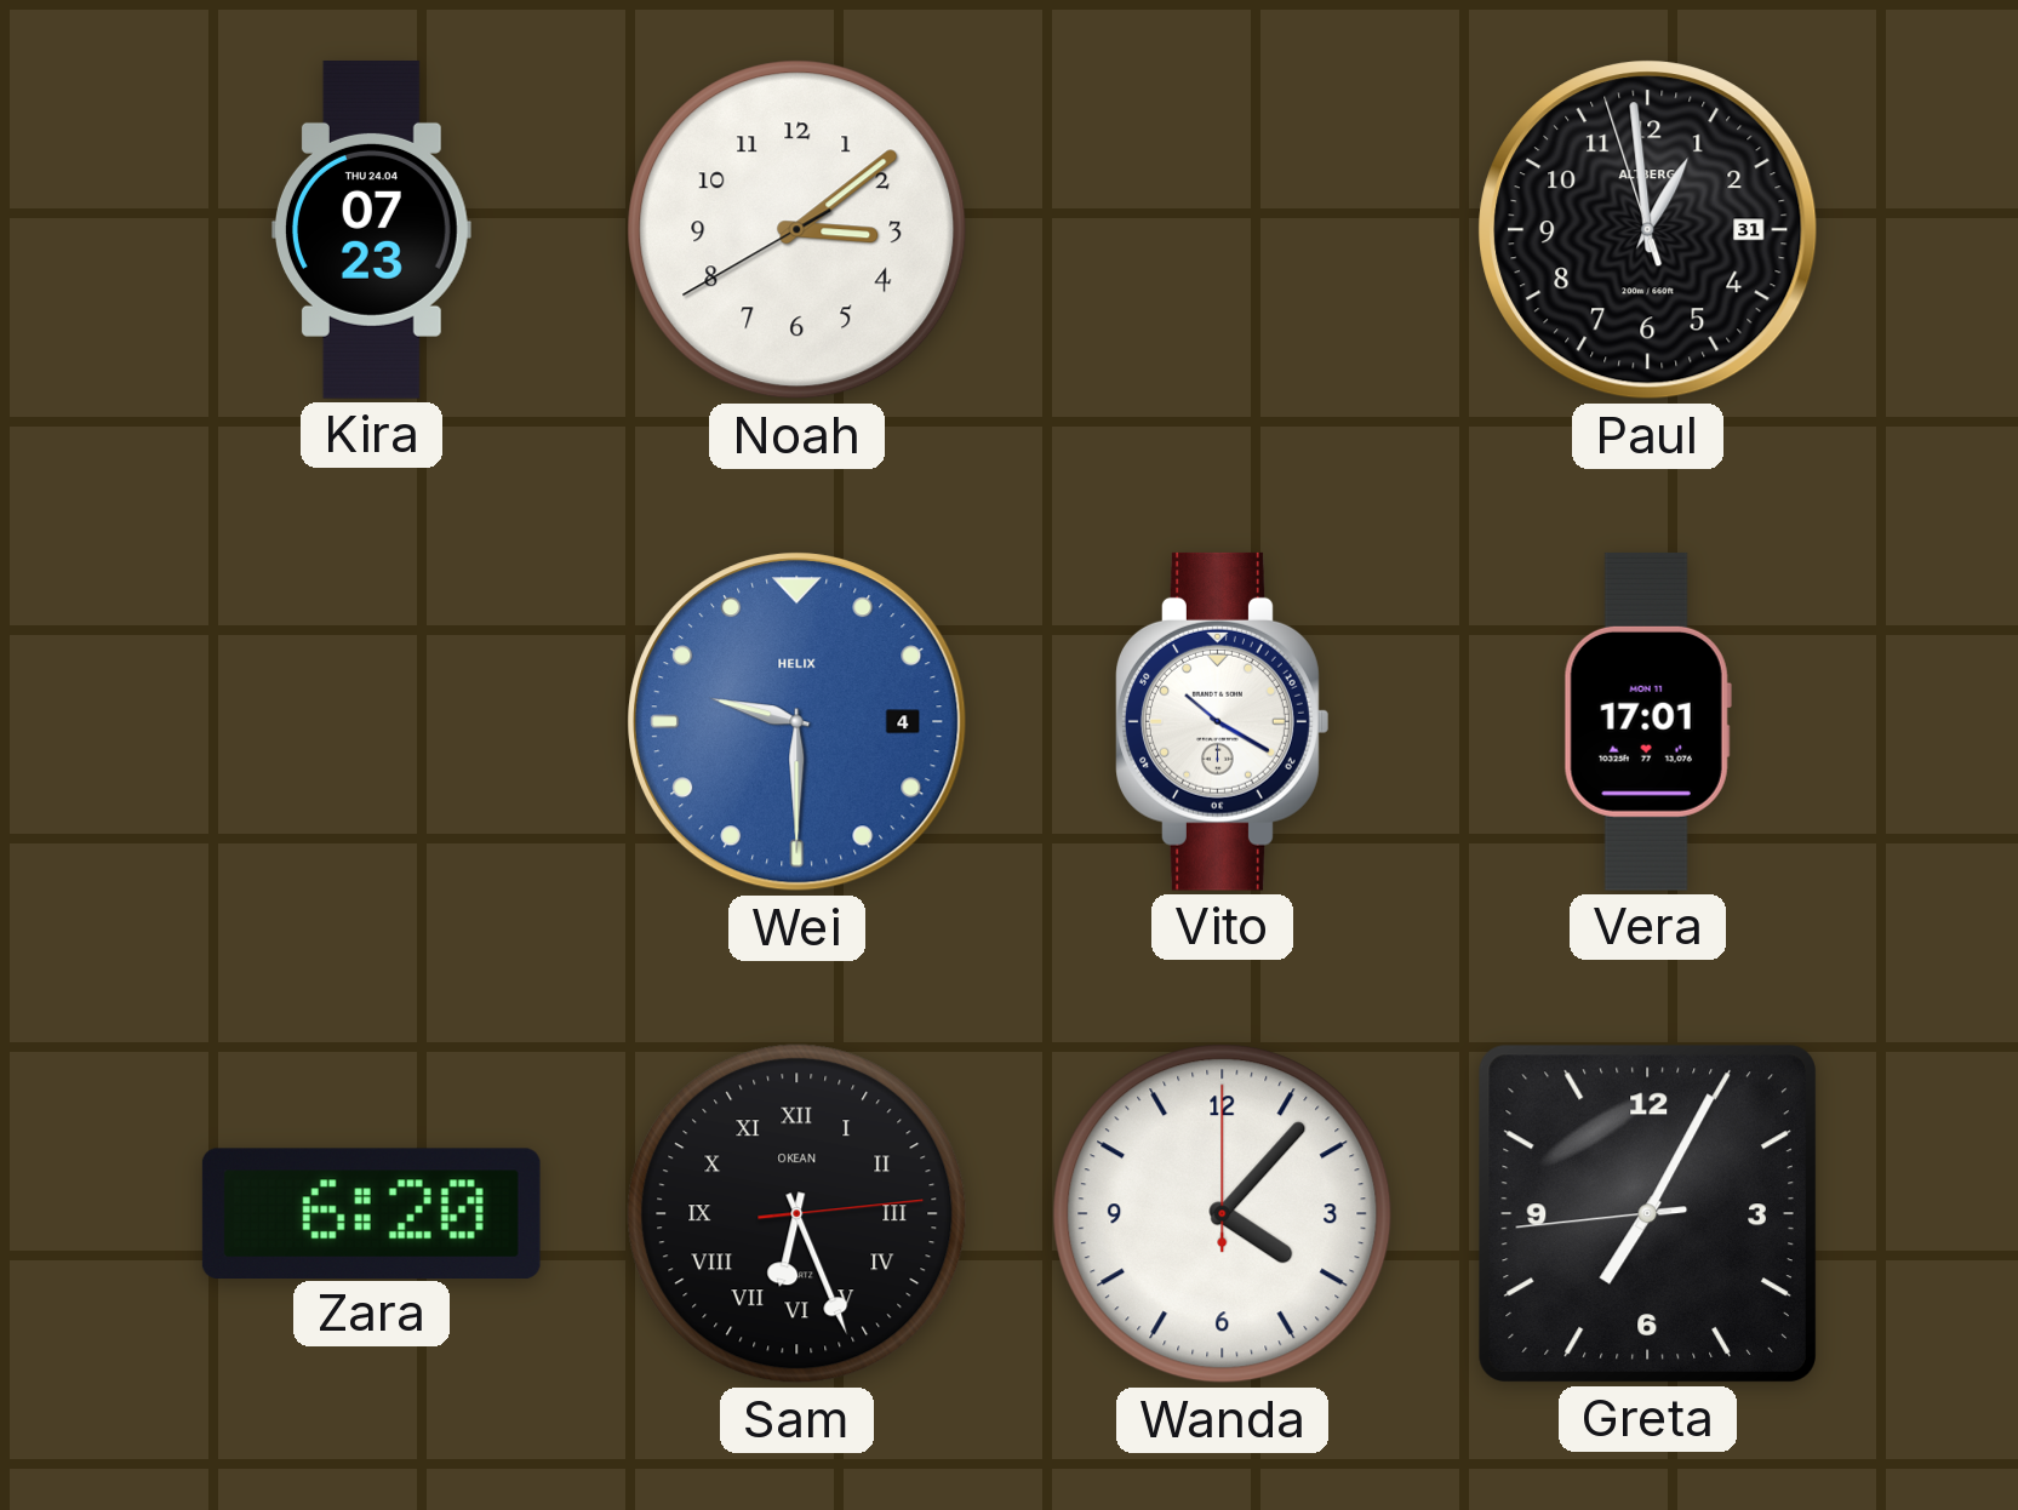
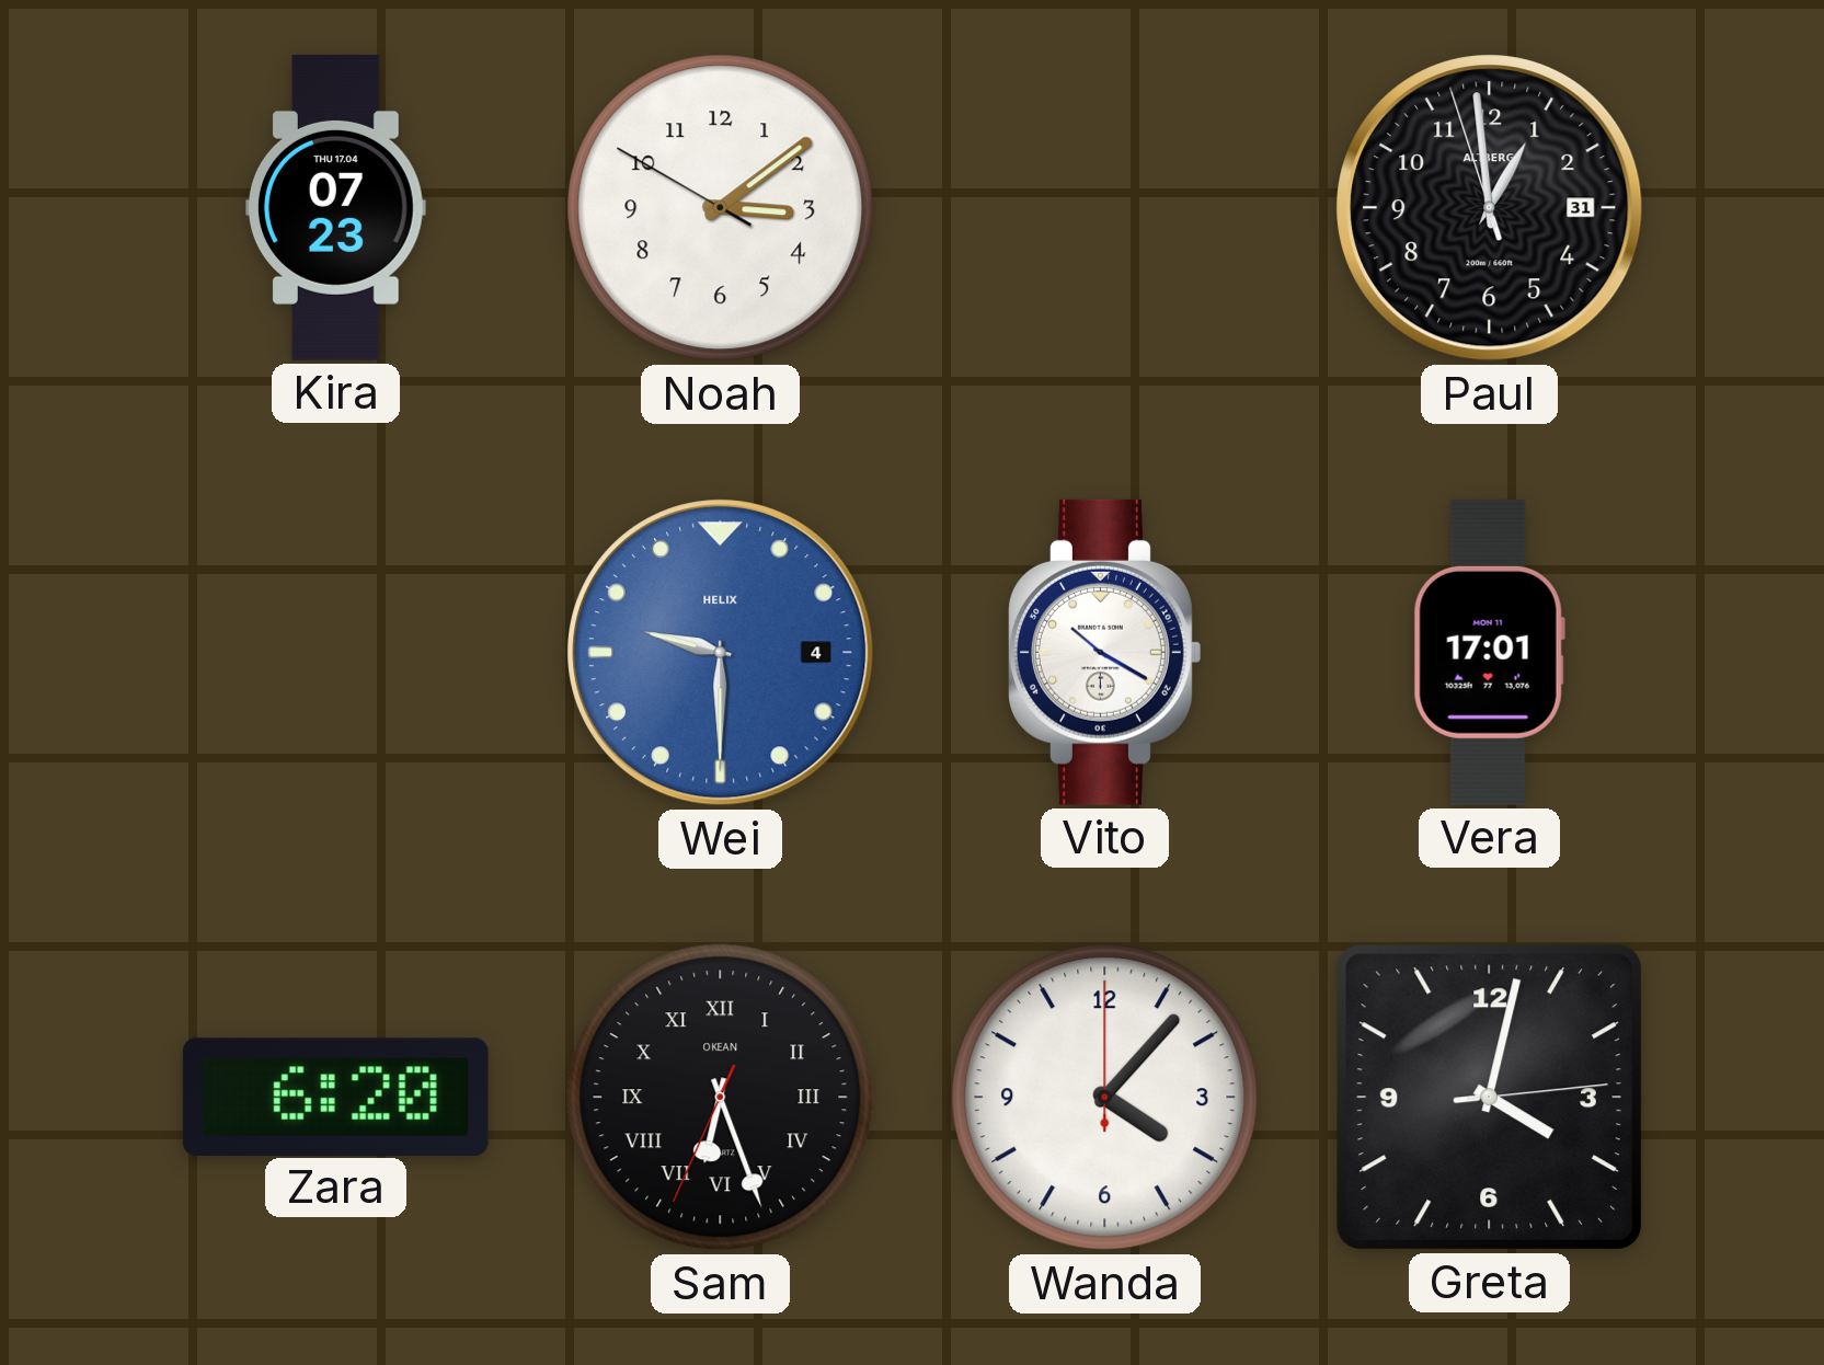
Kira date: THU 24.04 -> THU 17.04
Noah: 3:08:40 -> 3:08:50
Sam: 6:26:14 -> 6:26:34
Greta: 7:04 -> 4:02
